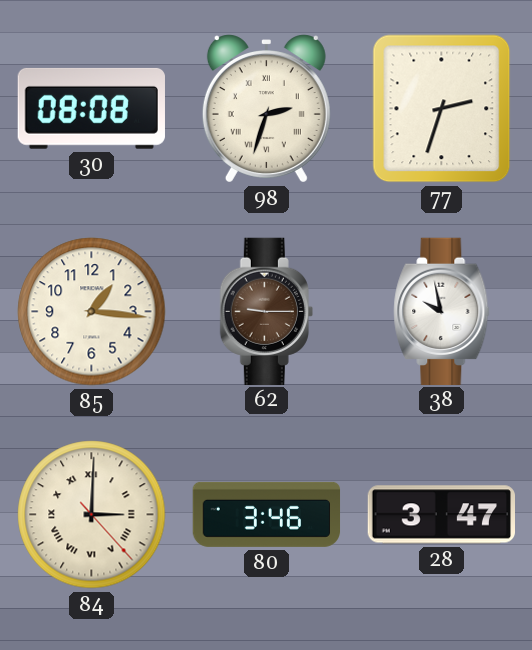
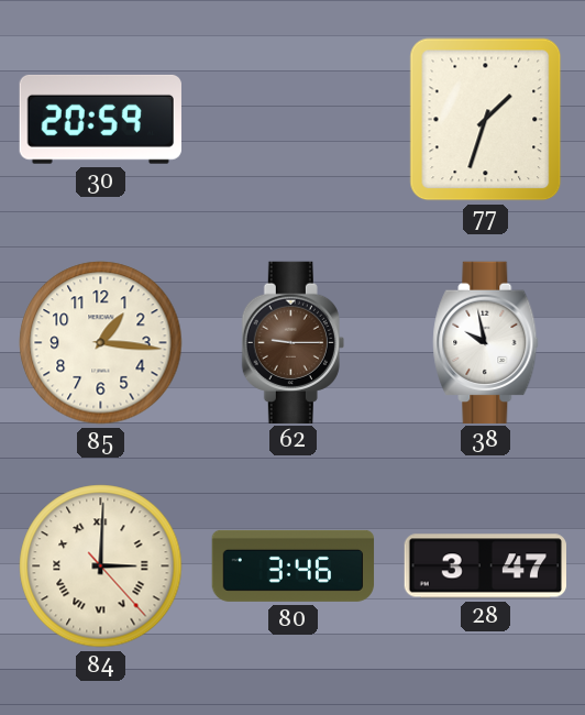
30: 08:08 -> 20:59
98: 2:33 -> none
77: 2:33 -> 1:33
